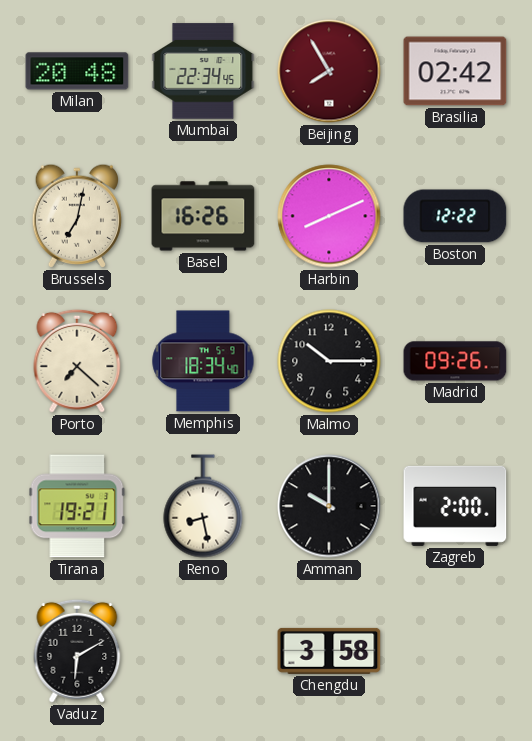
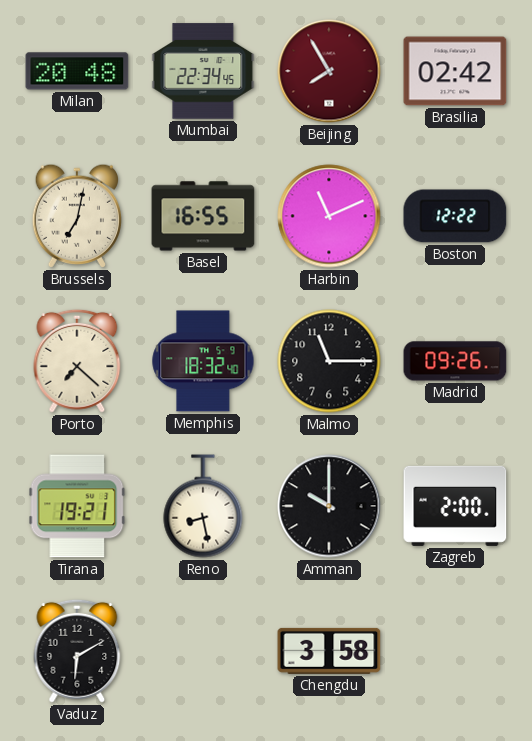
Basel: 16:26 -> 16:55
Harbin: 8:11 -> 11:11
Memphis: 18:34 -> 18:32
Malmo: 10:15 -> 11:15
